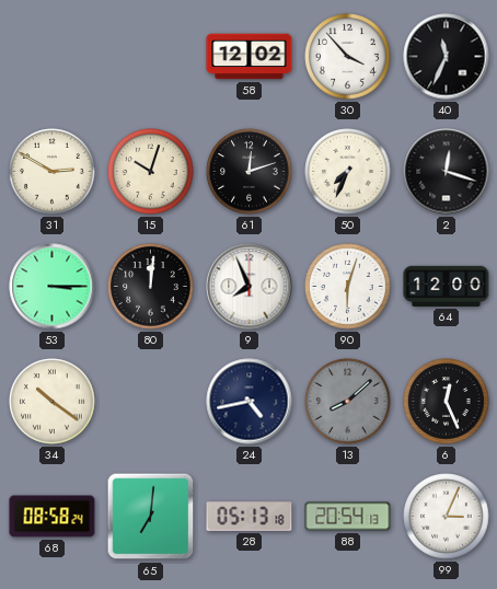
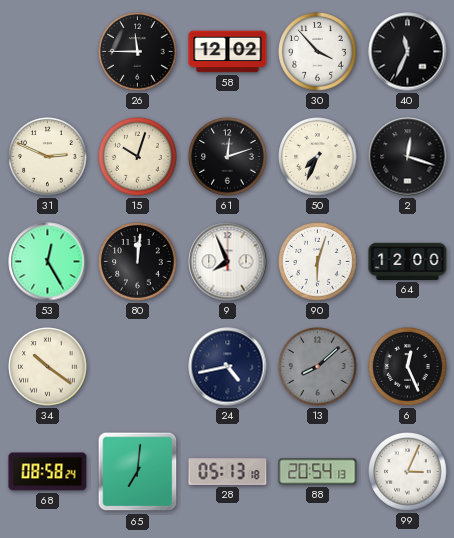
26: none -> 11:45
31: 2:50 -> 2:49
53: 3:15 -> 12:25
